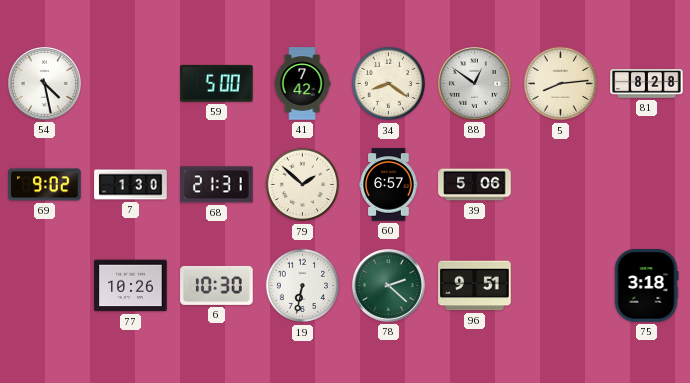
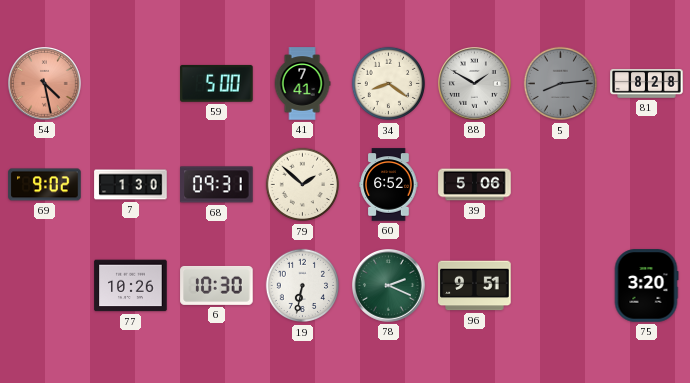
54 dial: white -> salmon
41: 7:42 -> 7:41
88: 12:51 -> 1:50
5 dial: cream -> grey
68: 21:31 -> 09:31
60: 6:57 -> 6:52
78: 2:22 -> 2:19
75: 3:18 -> 3:20
